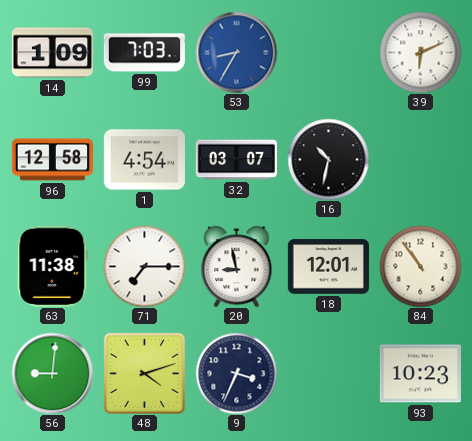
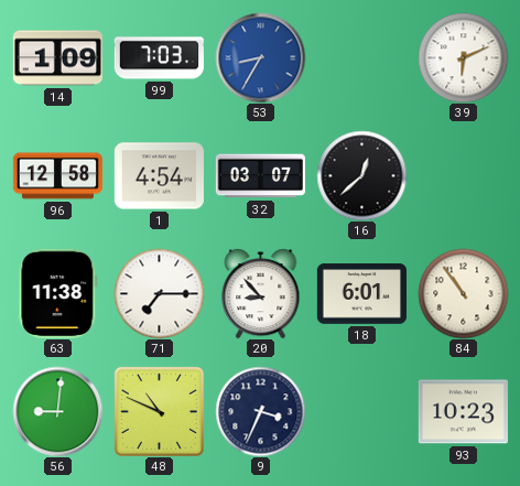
16: 10:32 -> 12:38
20: 8:58 -> 8:53
18: 12:01 -> 6:01
48: 4:12 -> 10:49
